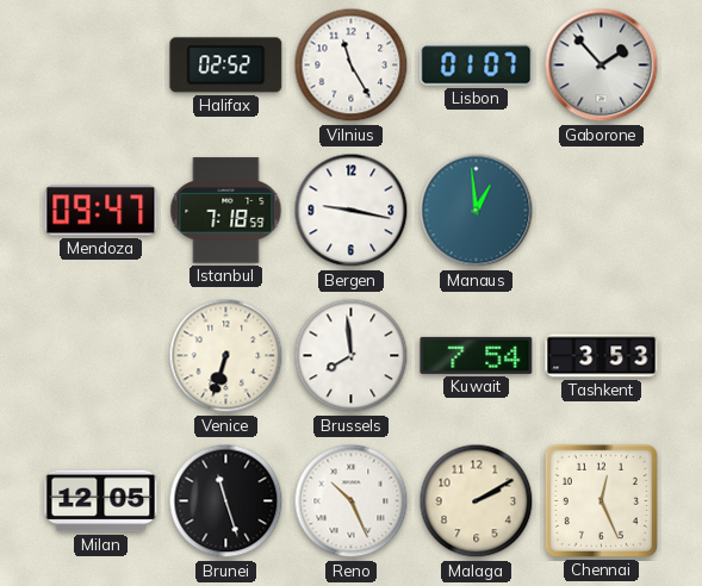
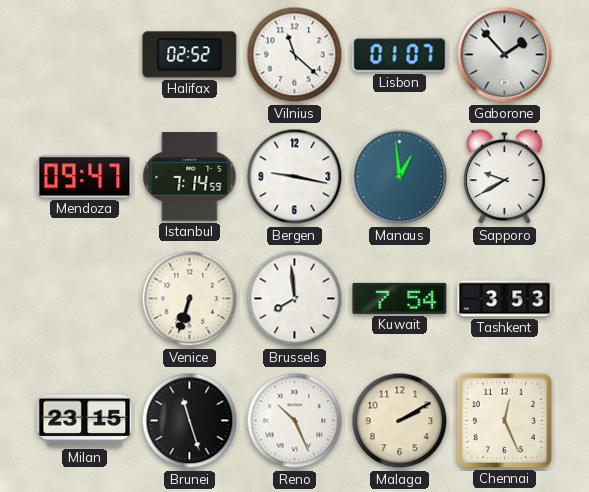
Vilnius: 11:25 -> 11:22
Istanbul: 7:18 -> 7:14
Sapporo: none -> 9:40
Milan: 12:05 -> 23:15
